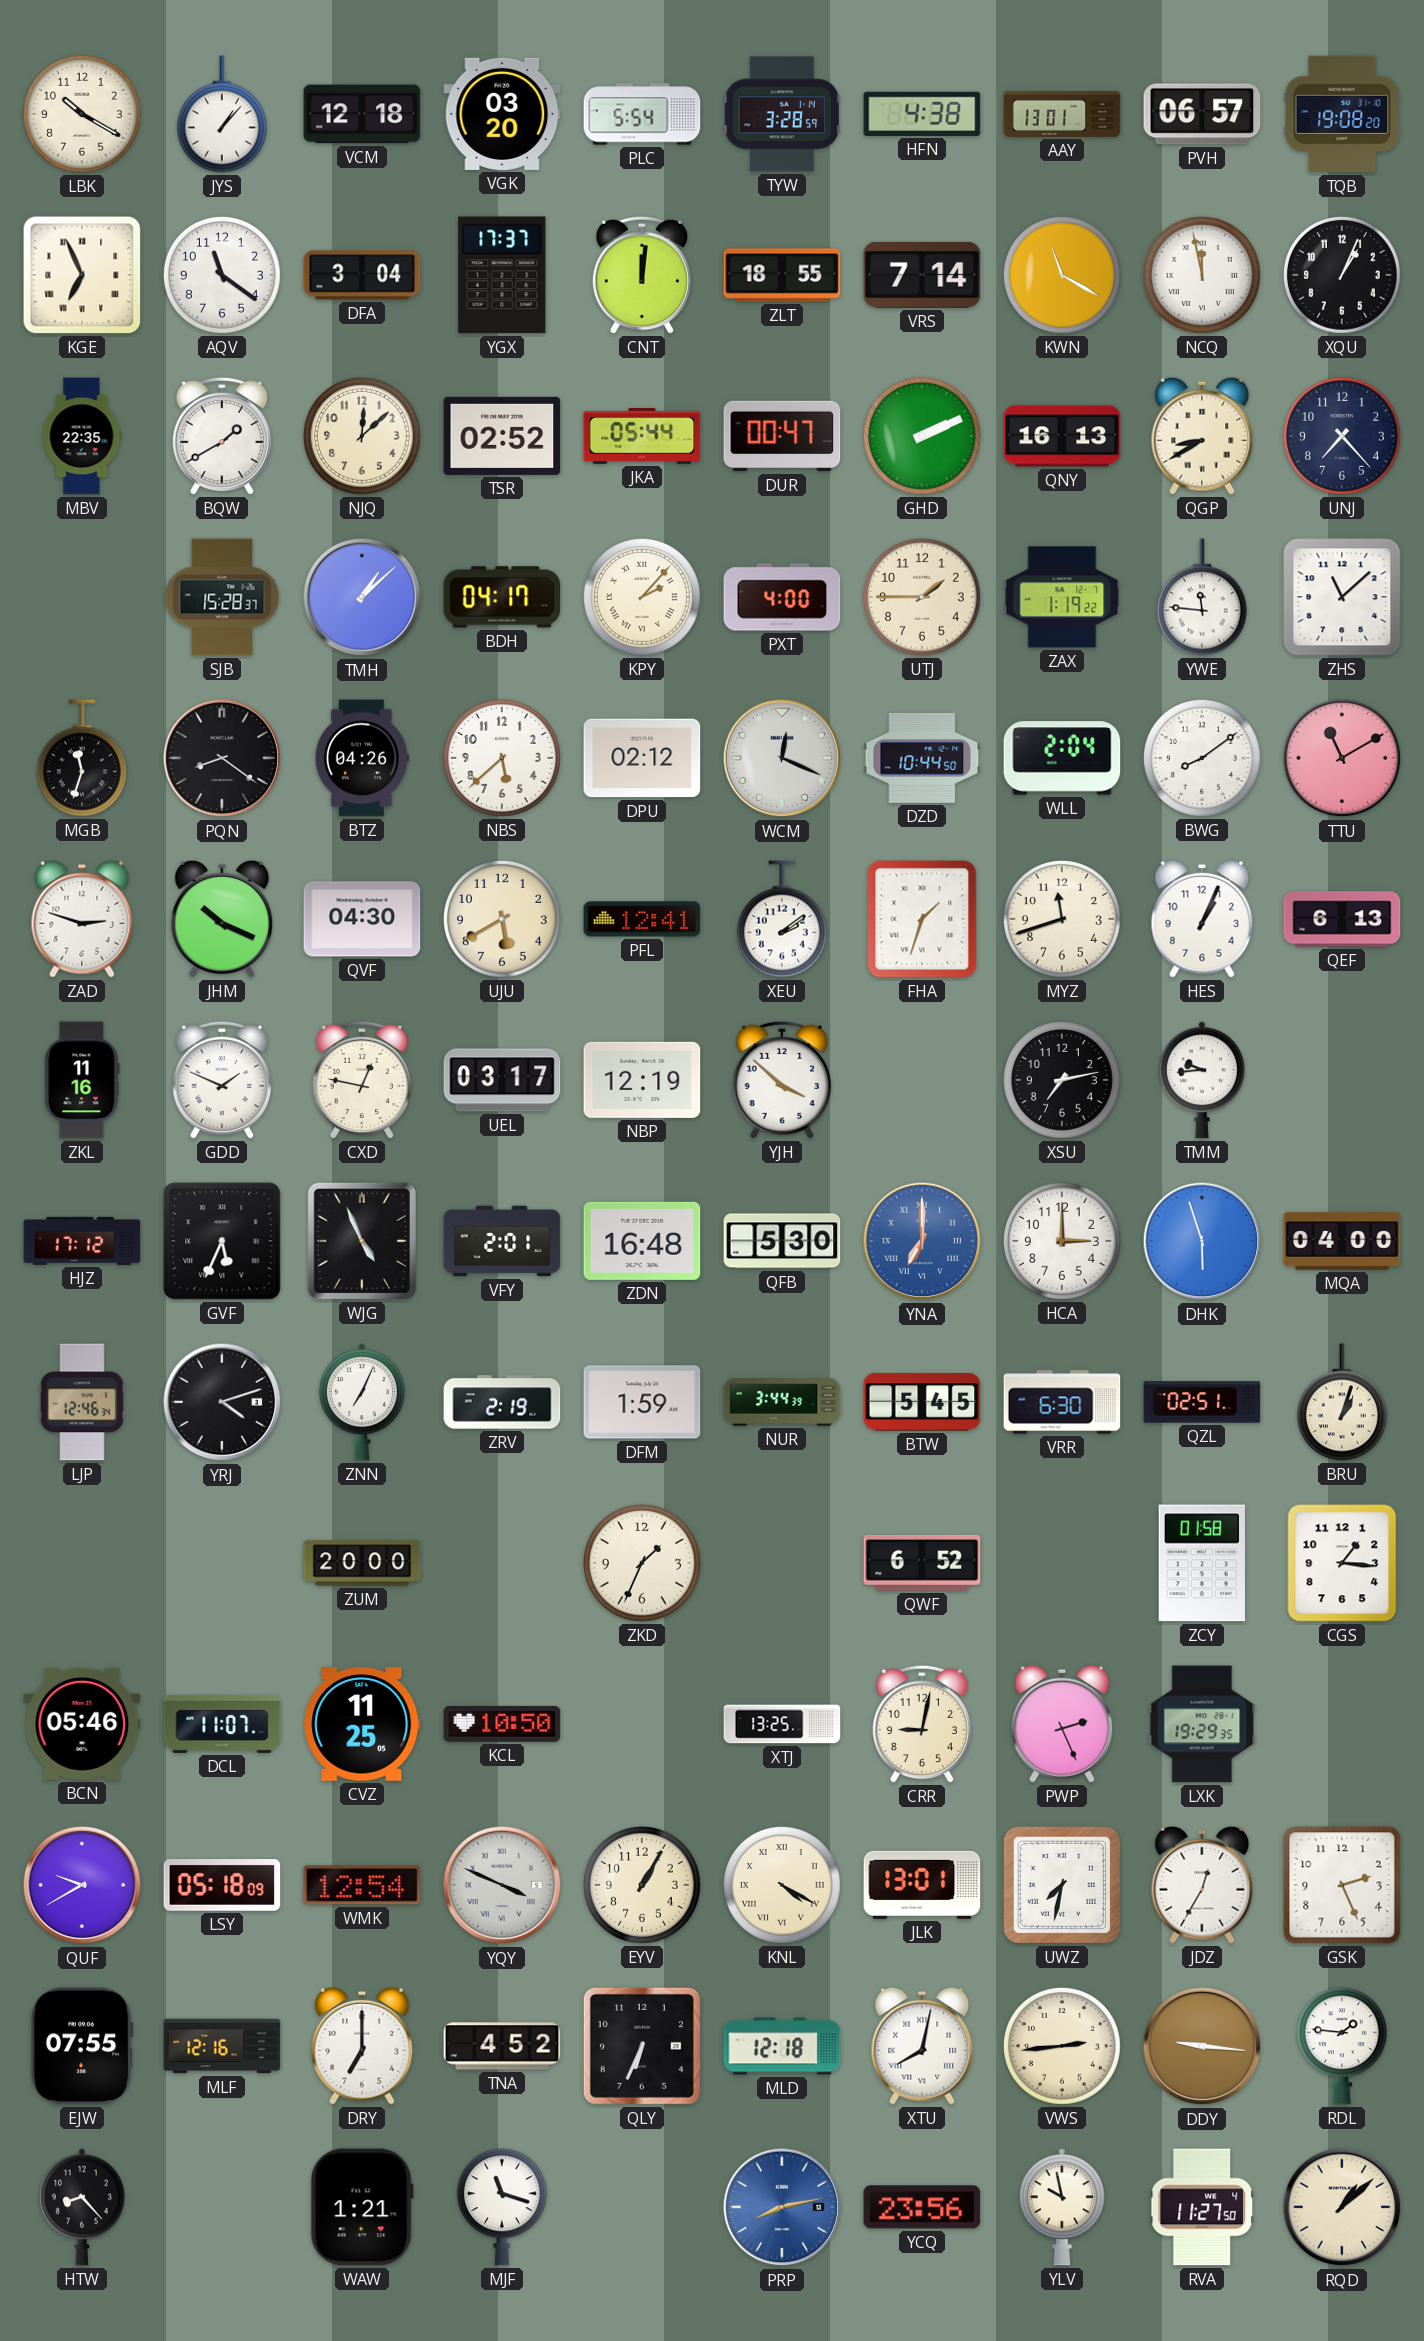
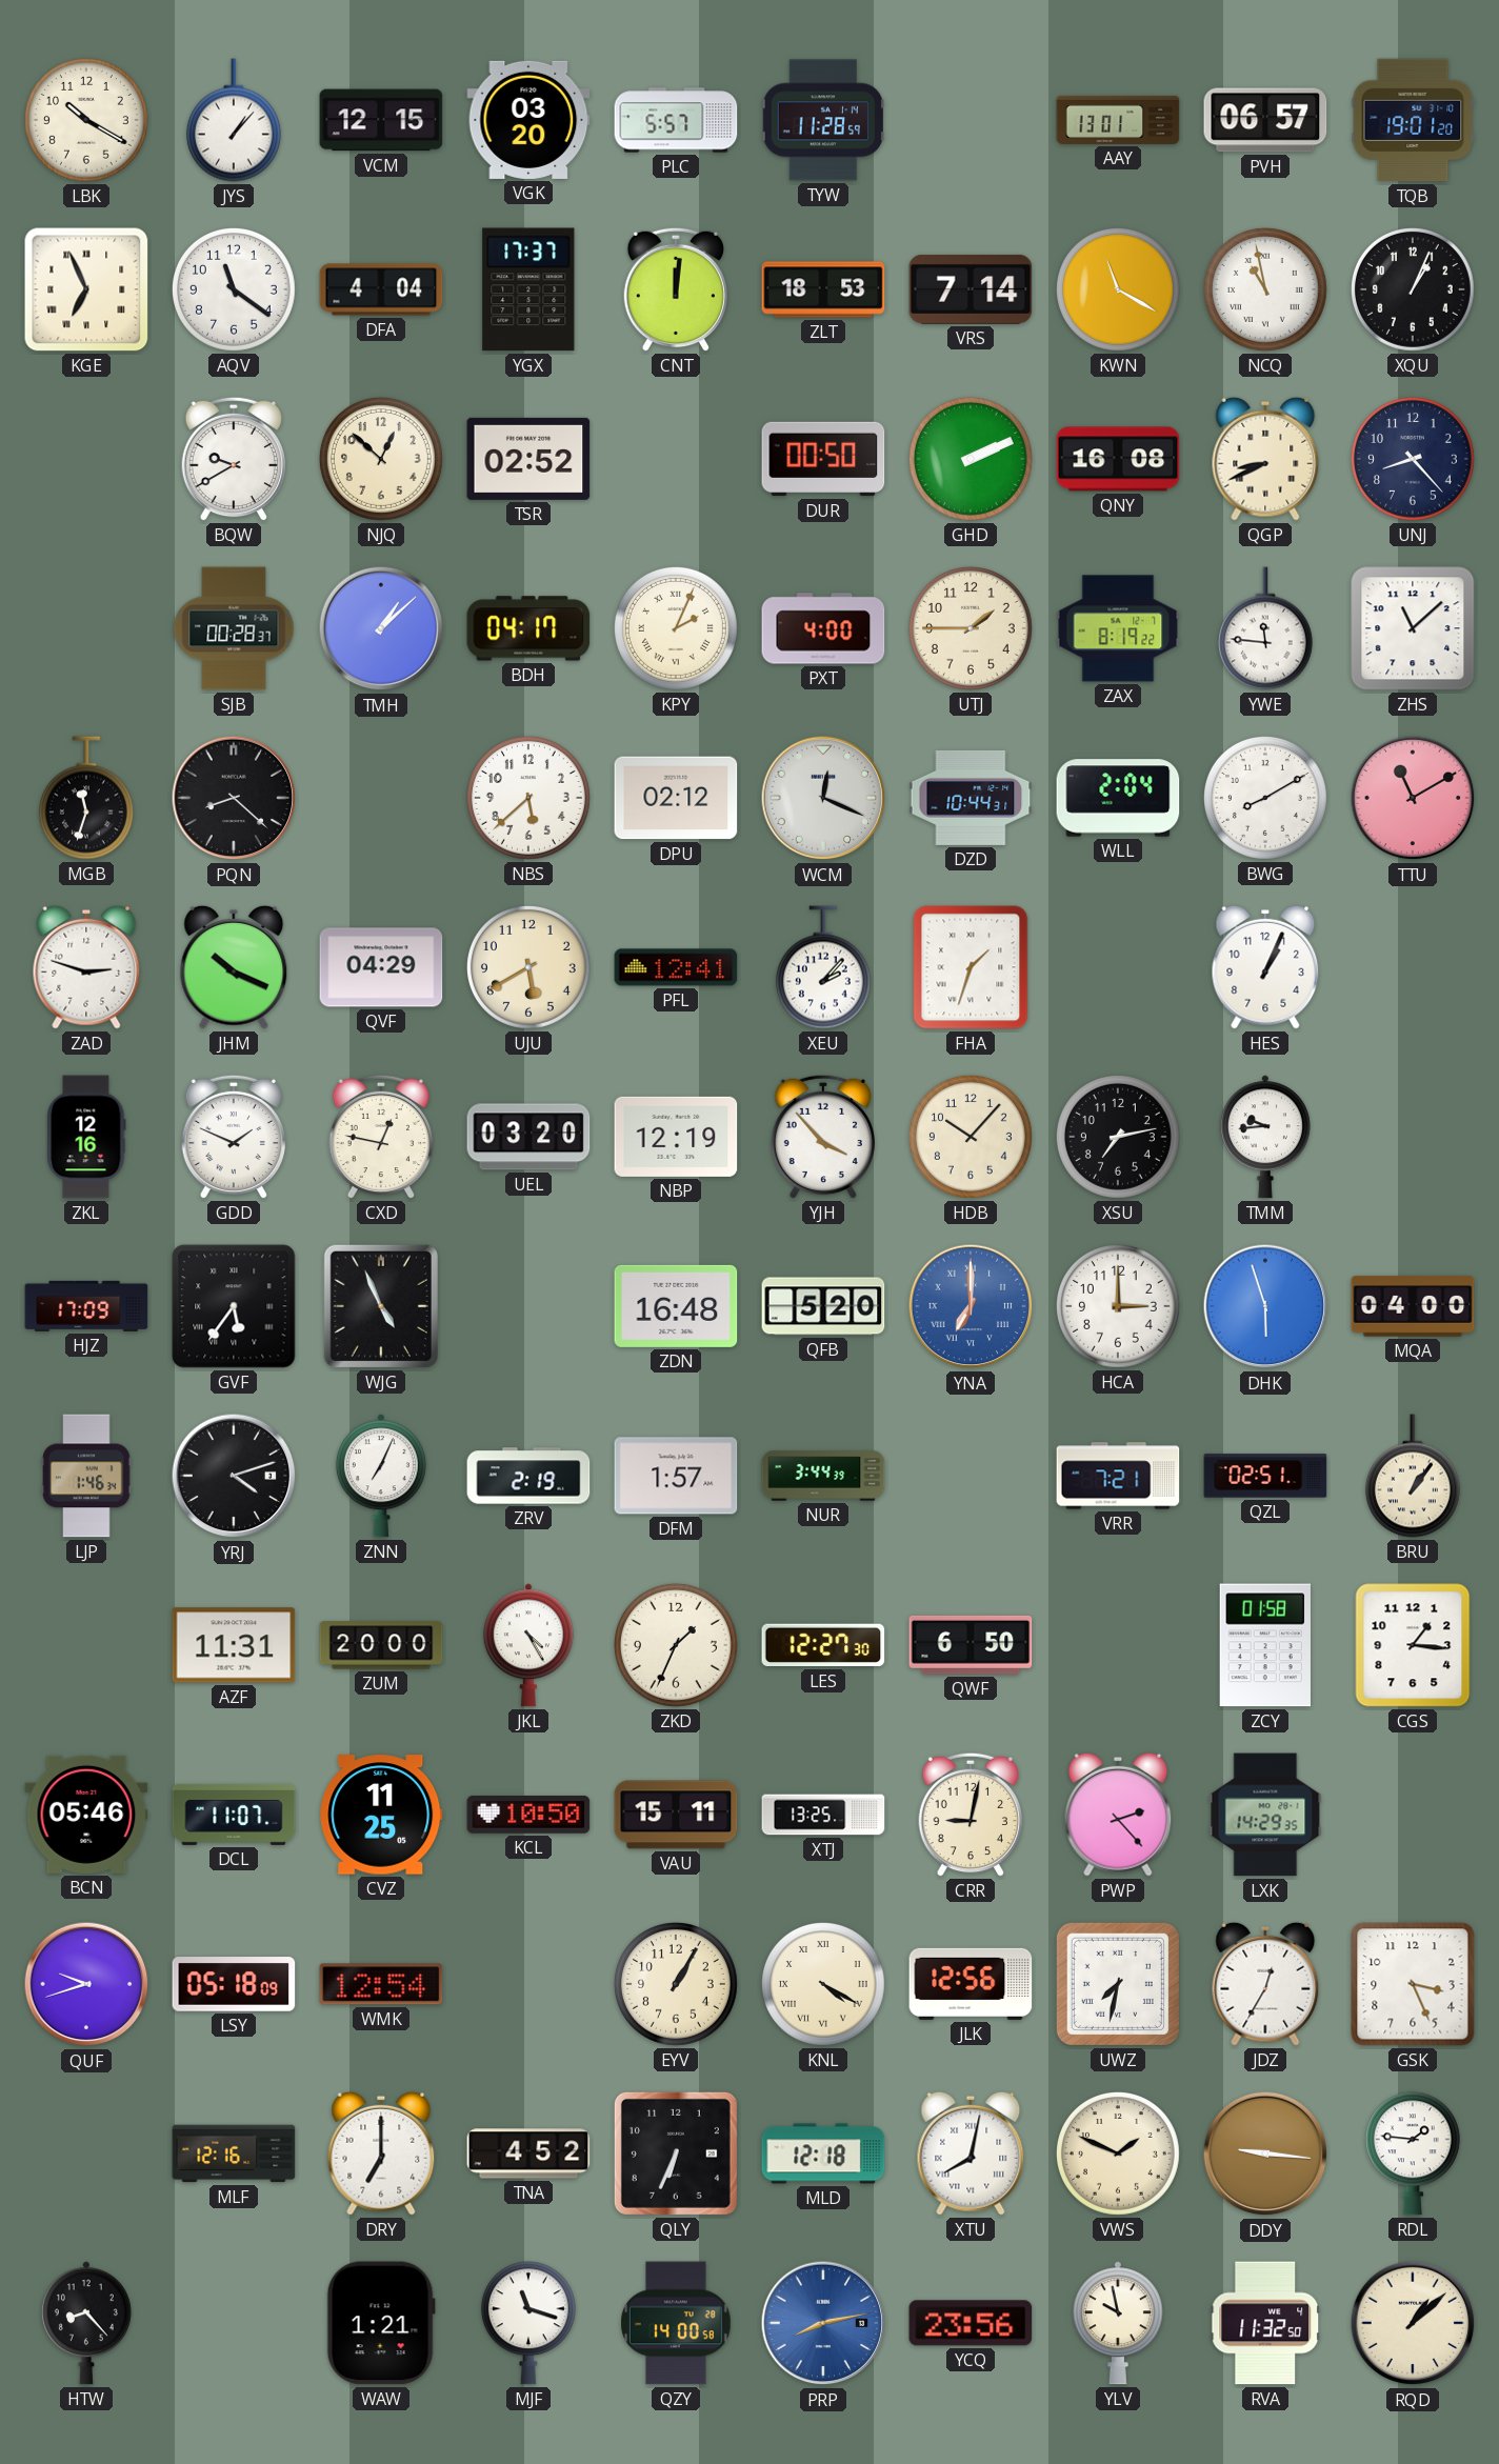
VCM: 12:18 -> 12:15
PLC: 5:54 -> 5:57
TYW: 3:28 -> 11:28
HFN: 4:38 -> none
TQB: 19:08 -> 19:01
DFA: 3:04 -> 4:04
ZLT: 18:55 -> 18:53
NCQ: 11:58 -> 10:58
MBV: 22:35 -> none
BQW: 1:40 -> 9:40
NJQ: 12:08 -> 12:52
JKA: 05:44 -> none
DUR: 00:47 -> 00:50
QNY: 16:13 -> 16:08
QGP: 8:40 -> 8:41
UNJ: 7:23 -> 8:23
SJB: 15:28 -> 00:28
KPY: 2:07 -> 2:04
ZAX: 1:19 -> 8:19
PQN: 8:21 -> 8:22
BTZ: 04:26 -> none
DZD: 10:44:50 -> 10:44:31
BWG: 8:09 -> 8:10
QVF: 04:30 -> 04:29
XEU: 2:09 -> 2:07
MYZ: 11:42 -> none
QEF: 6:13 -> none
ZKL: 11:16 -> 12:16
UEL: 03:17 -> 03:20
YJH: 3:52 -> 3:53
HDB: none -> 10:07
HJZ: 17:12 -> 17:09
GVF: 5:34 -> 5:36
VFY: 2:01 -> none
QFB: 5:30 -> 5:20
LJP: 12:46 -> 1:46
DFM: 1:59 -> 1:57
BTW: 5:45 -> none
VRR: 6:30 -> 7:21
BRU: 1:03 -> 1:06
AZF: none -> 11:31
JKL: none -> 4:25
LES: none -> 12:27
QWF: 6:52 -> 6:50
VAU: none -> 15:11
PWP: 2:26 -> 2:23
LXK: 19:29 -> 14:29
QUF: 9:40 -> 9:42
YQY: 3:49 -> none
JLK: 13:01 -> 12:56
GSK: 2:26 -> 3:26
EJW: 07:55 -> none
VWS: 2:44 -> 1:49
QZY: none -> 14:00
RVA: 11:27 -> 11:32
